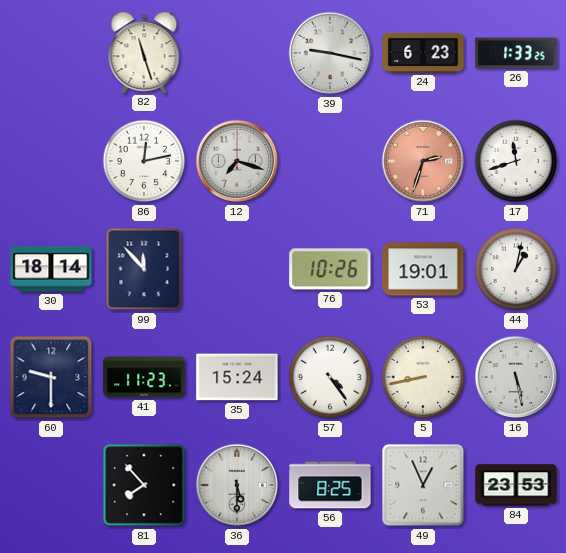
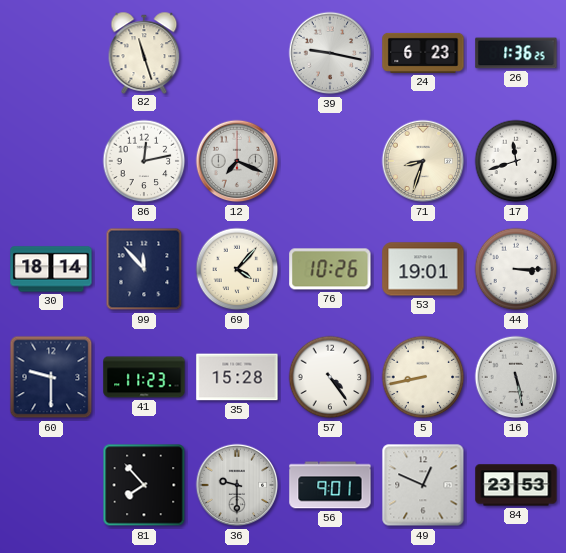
26: 1:33 -> 1:36
12: 7:18 -> 7:19
71: 2:33 -> 8:33
71 dial: salmon -> cream
69: none -> 4:07
44: 1:02 -> 3:15
35: 15:24 -> 15:28
36: 5:30 -> 9:30
56: 8:25 -> 9:01
49: 12:56 -> 12:49
